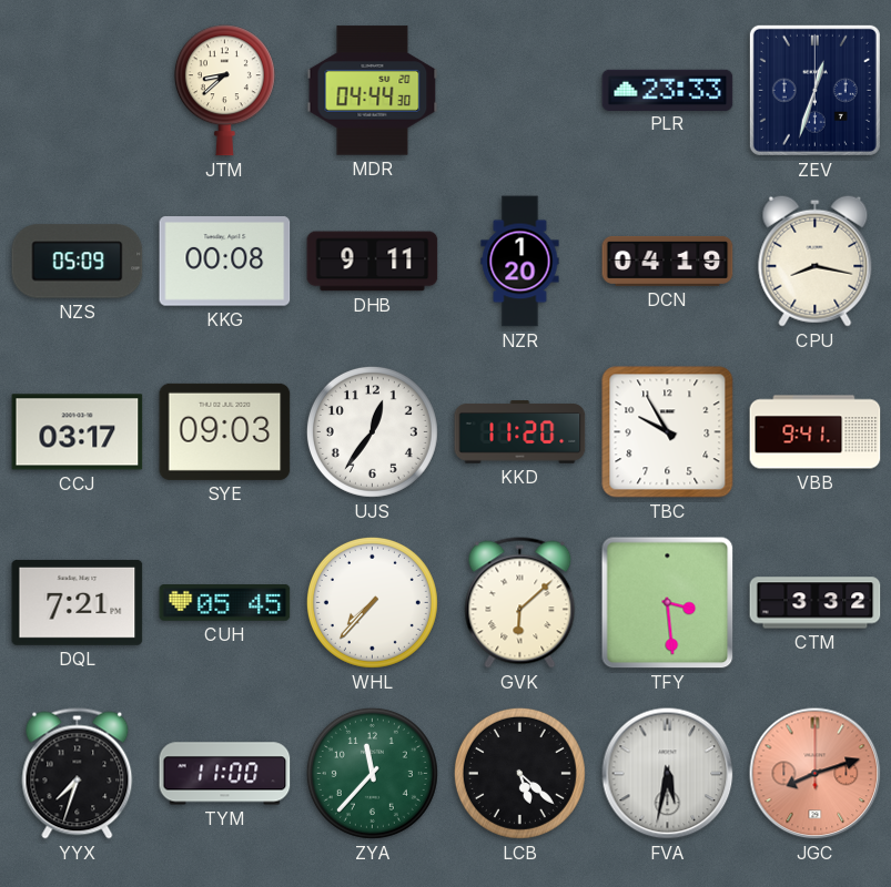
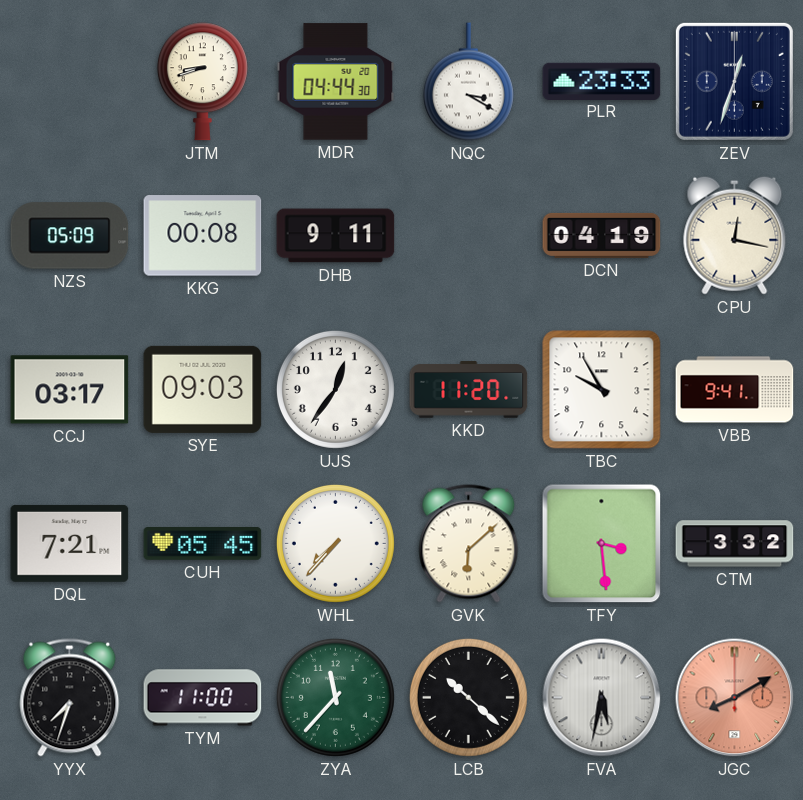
JTM: 8:38 -> 8:42
NQC: none -> 3:20
NZR: 1:20 -> none
CPU: 8:17 -> 12:17
LCB: 5:22 -> 10:22
JGC: 8:12 -> 8:10
